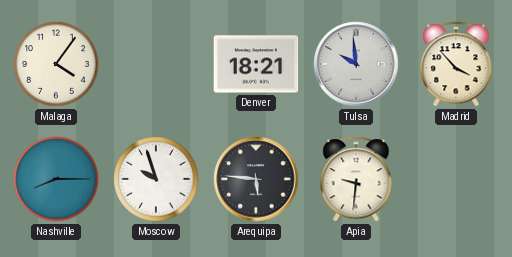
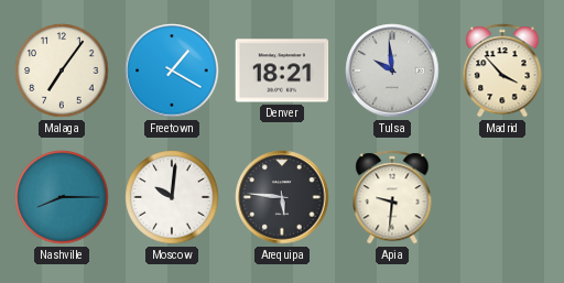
Malaga: 4:06 -> 7:06
Freetown: none -> 1:20
Moscow: 9:57 -> 10:01
